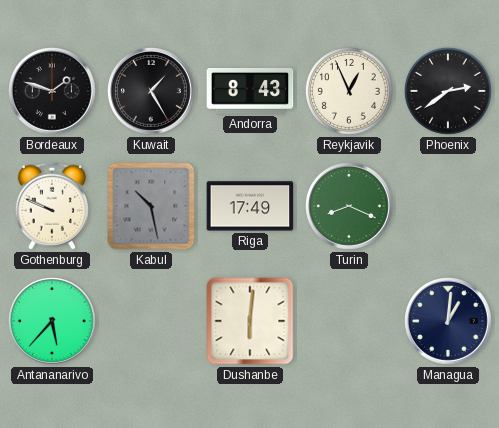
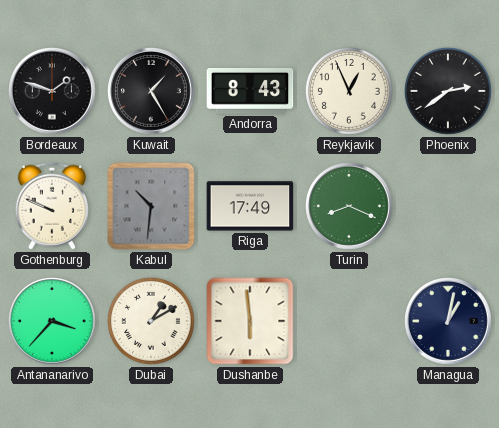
Kabul: 10:28 -> 10:31
Antananarivo: 5:37 -> 3:37
Dubai: none -> 1:10
Dushanbe: 6:01 -> 5:59
Managua: 1:01 -> 1:02
